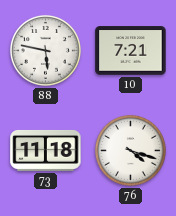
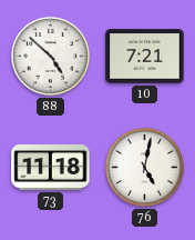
88: 5:47 -> 4:52
76: 4:18 -> 5:02
